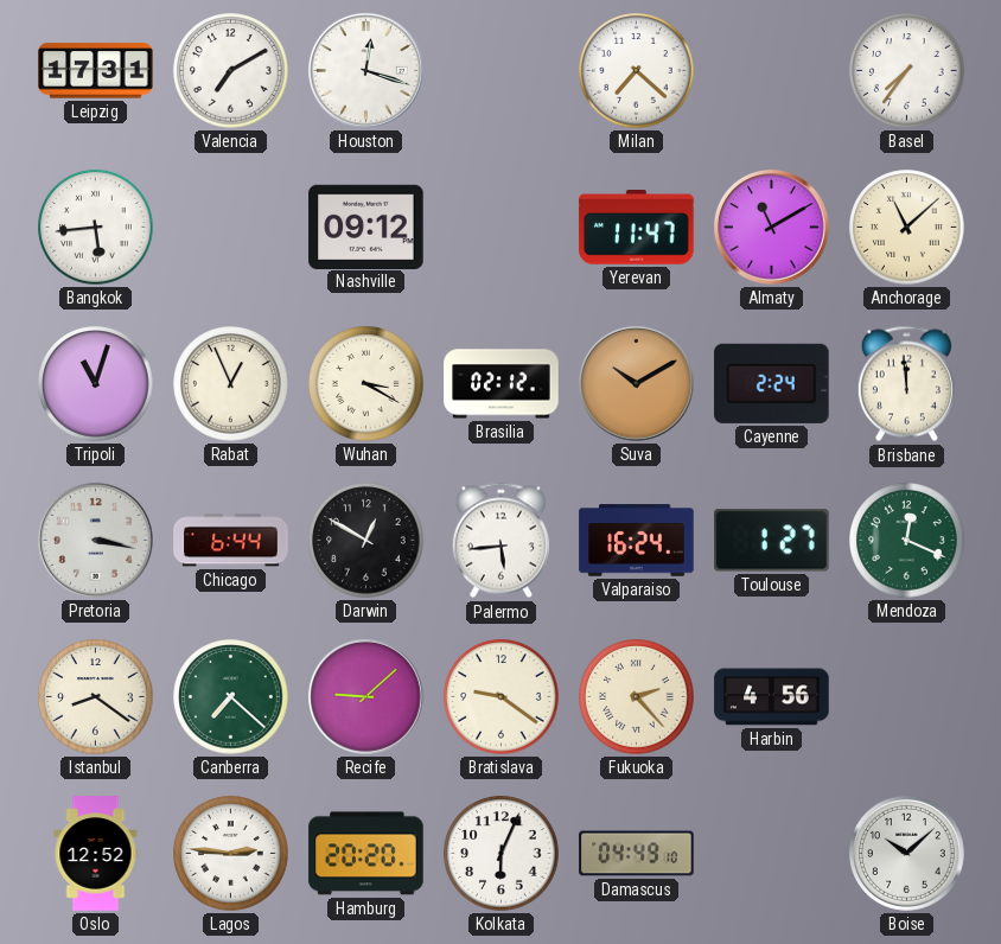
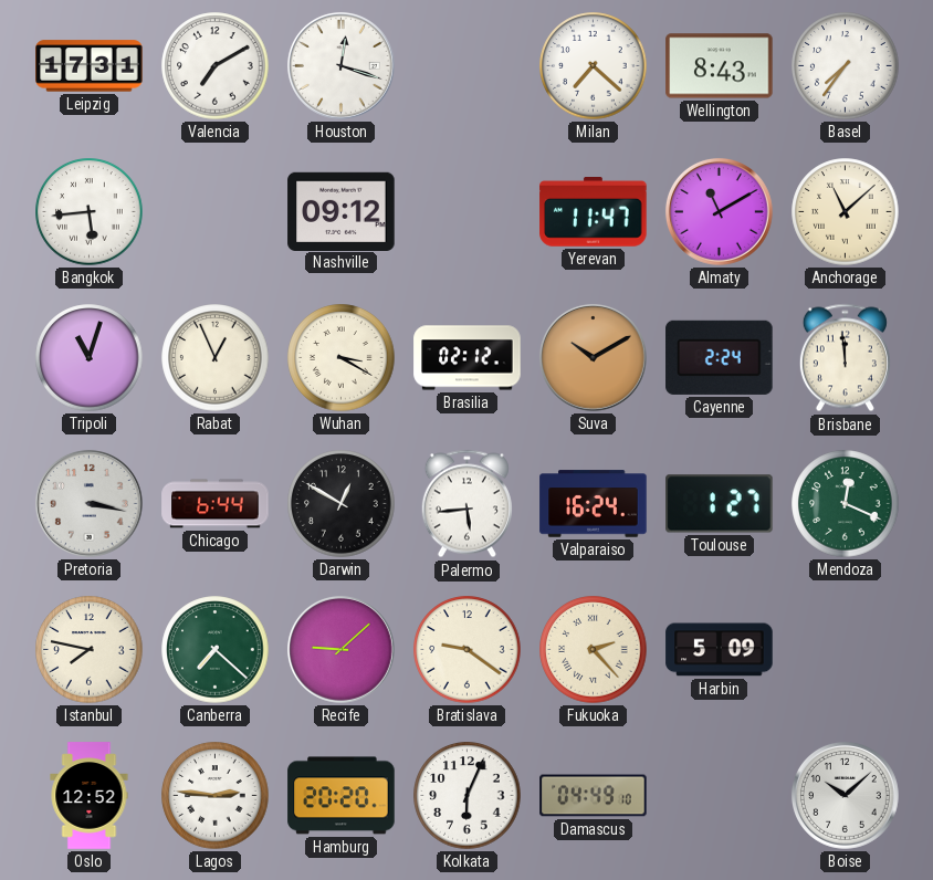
Wellington: none -> 8:43
Istanbul: 8:21 -> 7:47
Harbin: 4:56 -> 5:09
